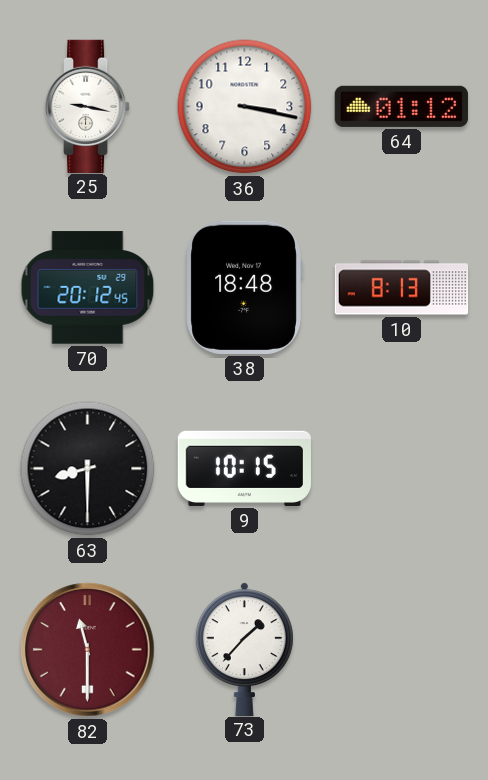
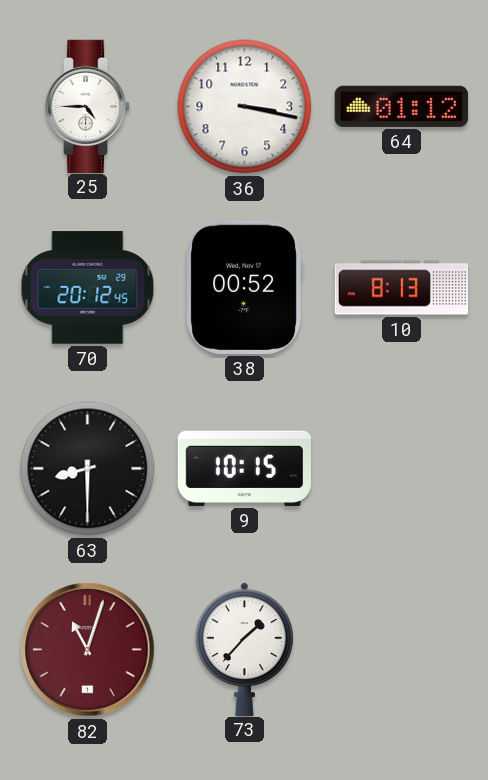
25: 9:17 -> 4:45
38: 18:48 -> 00:52
82: 11:30 -> 11:03
